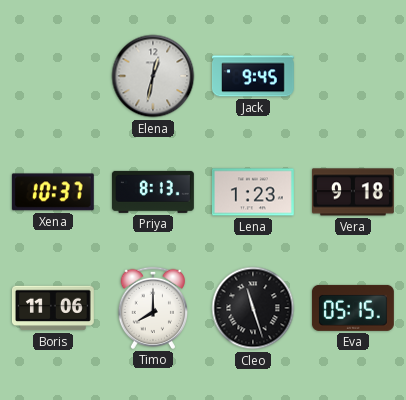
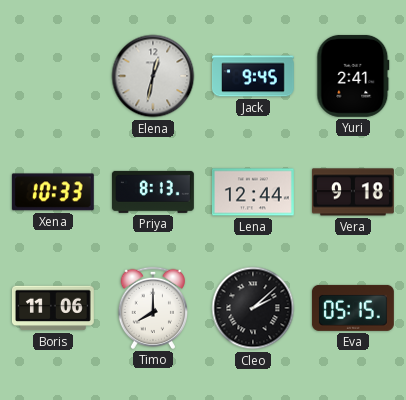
Yuri: none -> 2:41
Xena: 10:37 -> 10:33
Lena: 1:23 -> 12:44
Cleo: 11:27 -> 2:08
